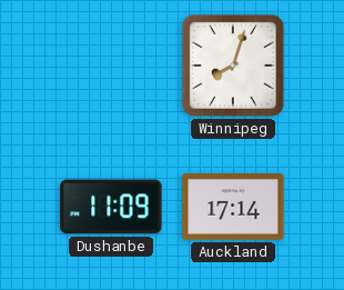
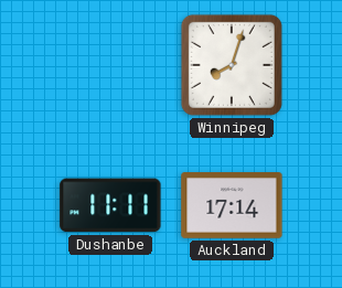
Dushanbe: 11:09 -> 11:11
